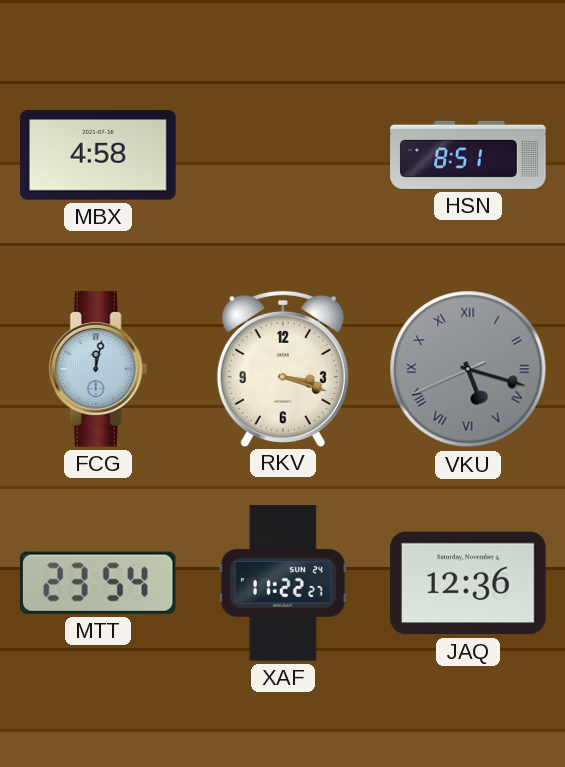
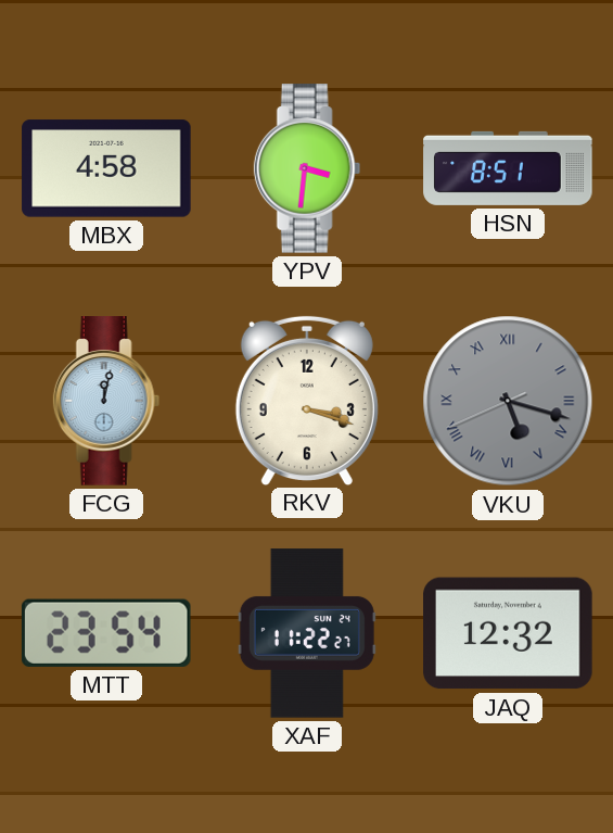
YPV: none -> 3:31
JAQ: 12:36 -> 12:32
